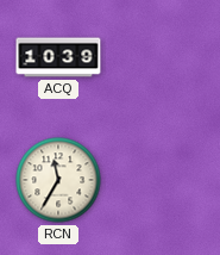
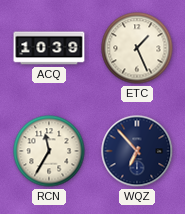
ETC: none -> 1:26
WQZ: none -> 6:53
